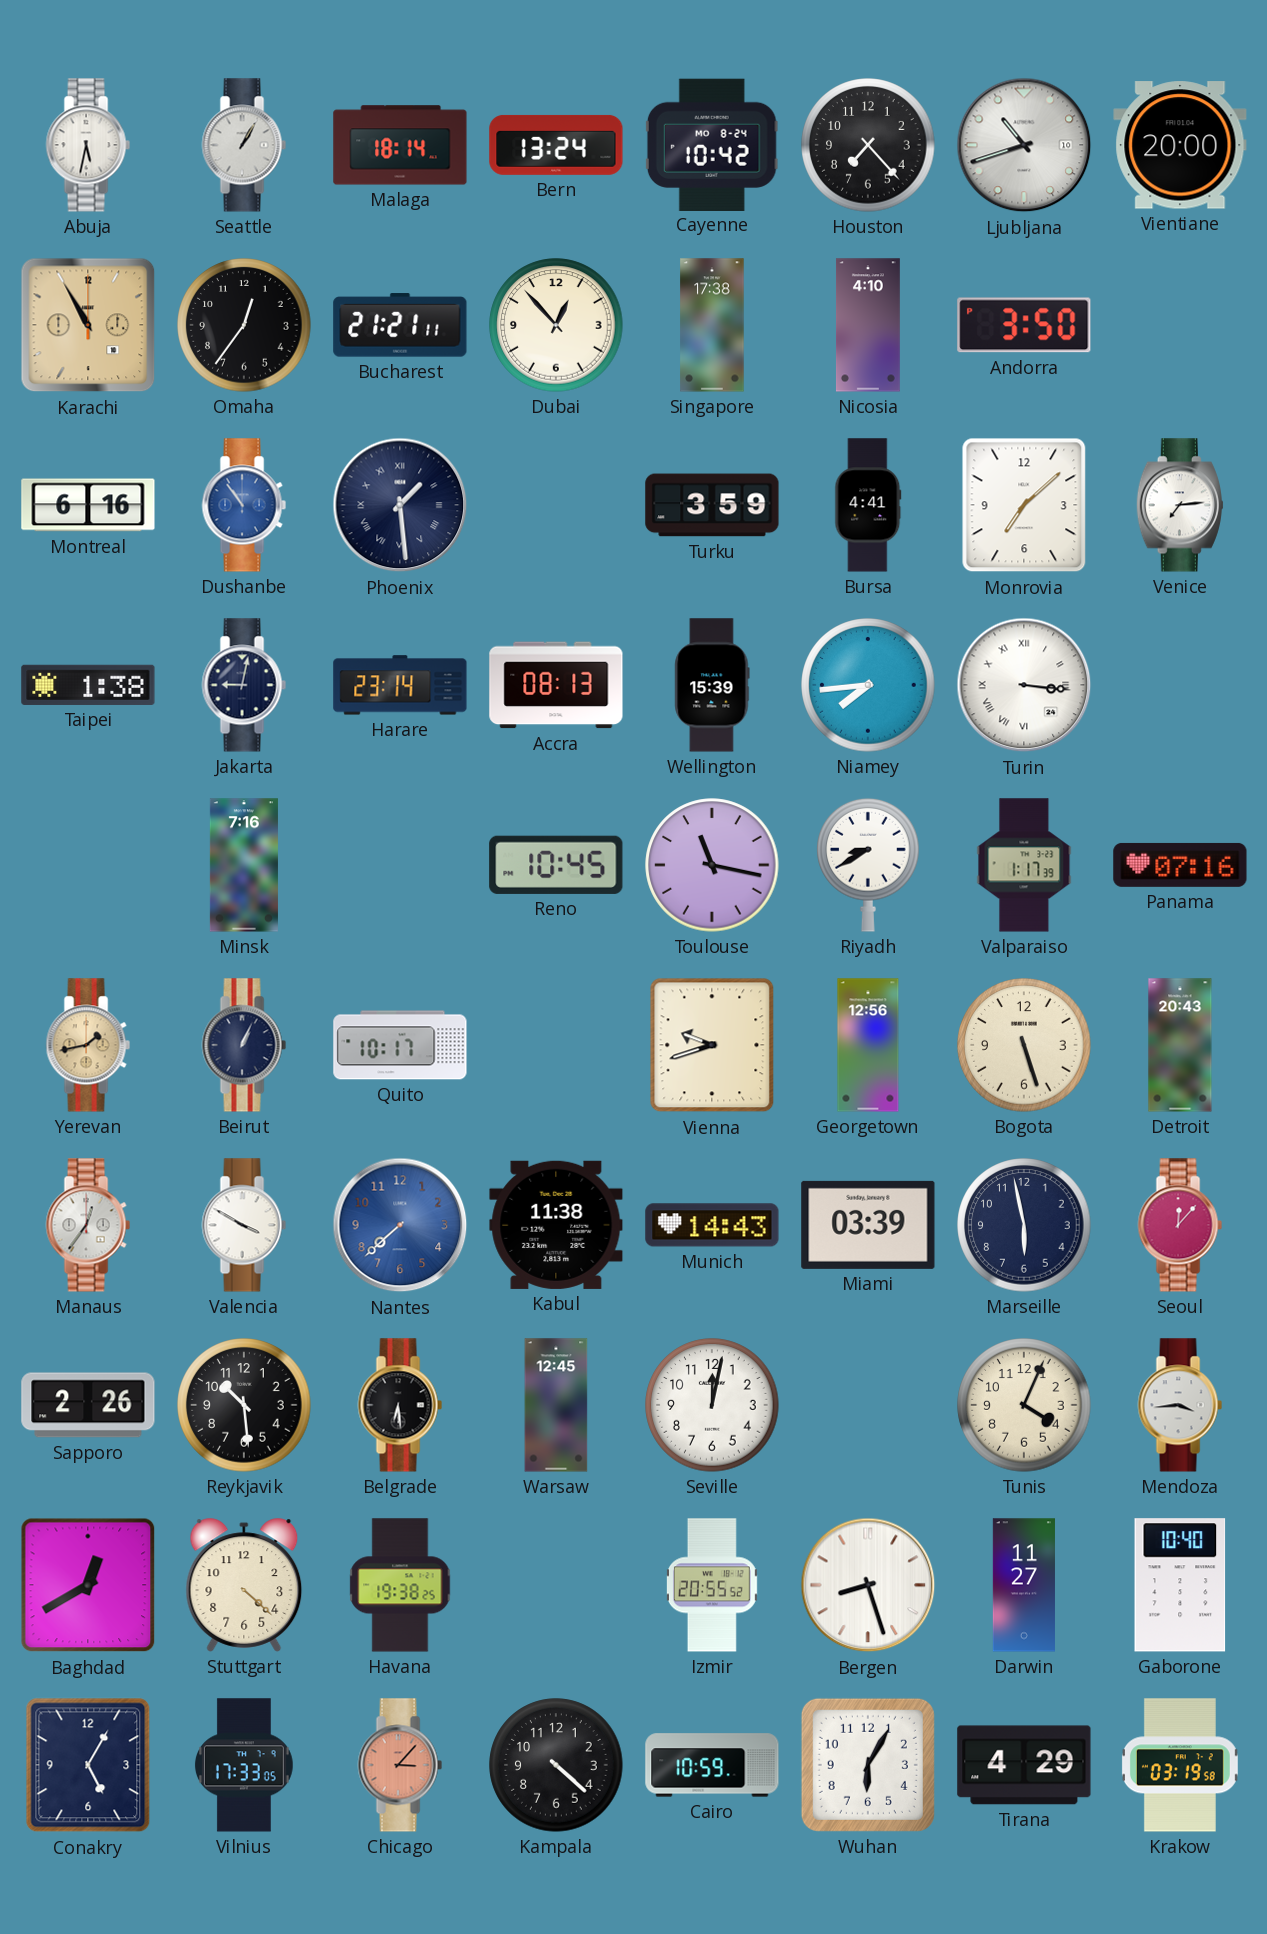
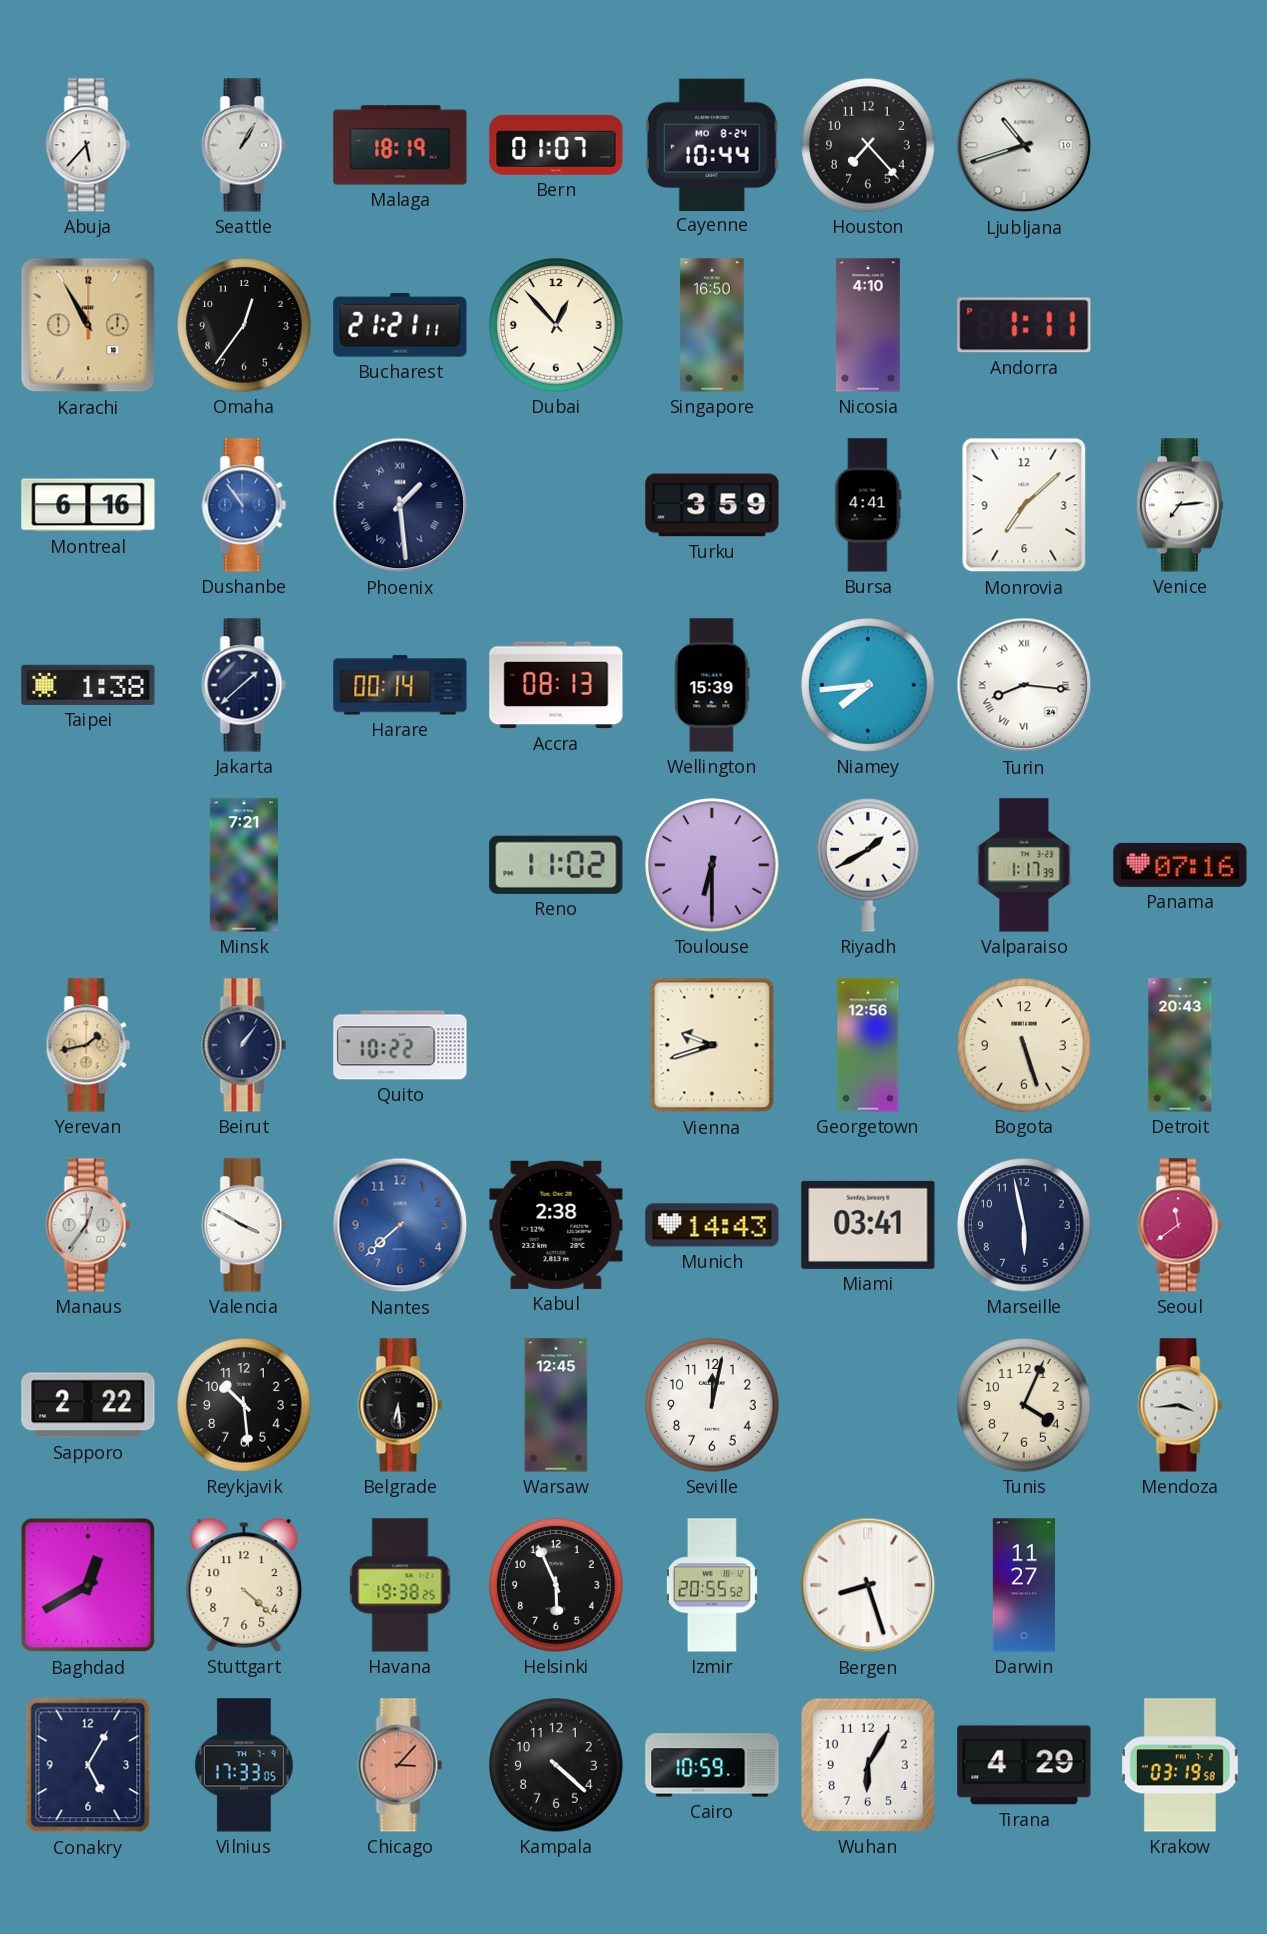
Abuja: 5:32 -> 5:37
Malaga: 18:14 -> 18:19
Bern: 13:24 -> 01:07
Cayenne: 10:42 -> 10:44
Vientiane: 20:00 -> none
Singapore: 17:38 -> 16:50
Andorra: 3:50 -> 1:11
Jakarta: 9:02 -> 1:38
Harare: 23:14 -> 00:14
Turin: 3:16 -> 8:16
Minsk: 7:16 -> 7:21
Reno: 10:45 -> 11:02
Toulouse: 11:17 -> 6:30
Riyadh: 8:40 -> 1:40
Beirut: 1:04 -> 1:06
Quito: 10:17 -> 10:22
Kabul: 11:38 -> 2:38
Miami: 03:39 -> 03:41
Seoul: 12:07 -> 11:39
Sapporo: 2:26 -> 2:22
Helsinki: none -> 5:56
Gaborone: 10:40 -> none
